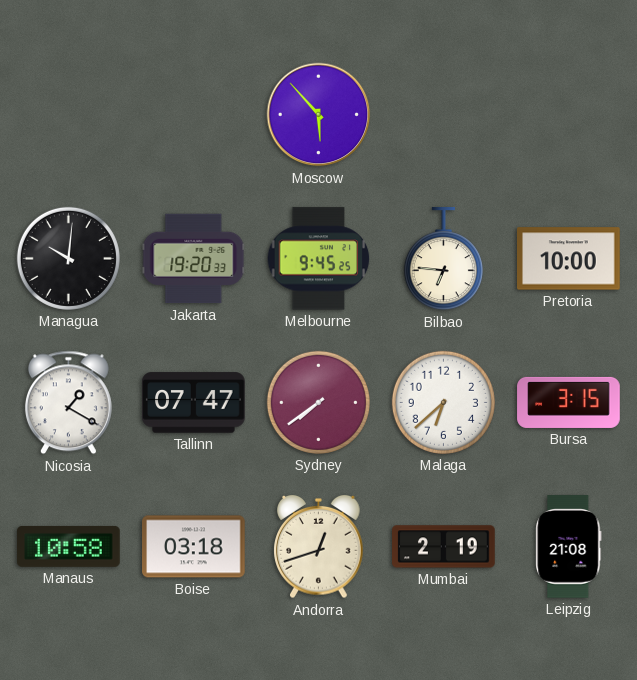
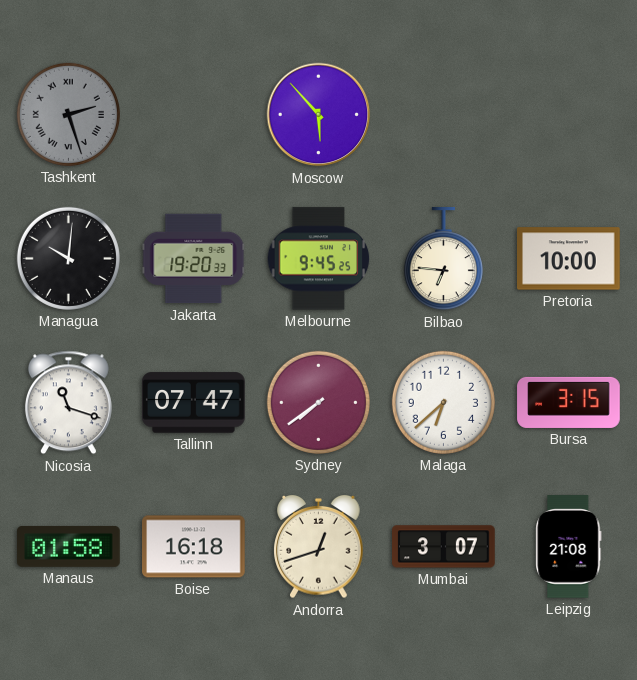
Tashkent: none -> 2:27
Nicosia: 1:20 -> 11:18
Manaus: 10:58 -> 01:58
Boise: 03:18 -> 16:18
Mumbai: 2:19 -> 3:07
